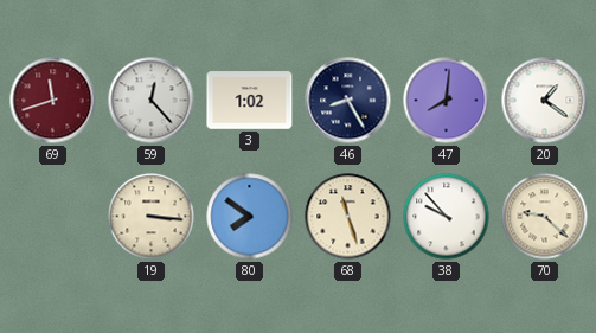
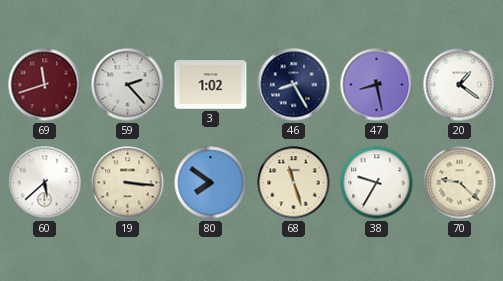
59: 12:23 -> 2:23
47: 8:01 -> 8:28
60: none -> 5:38
38: 9:53 -> 9:35
